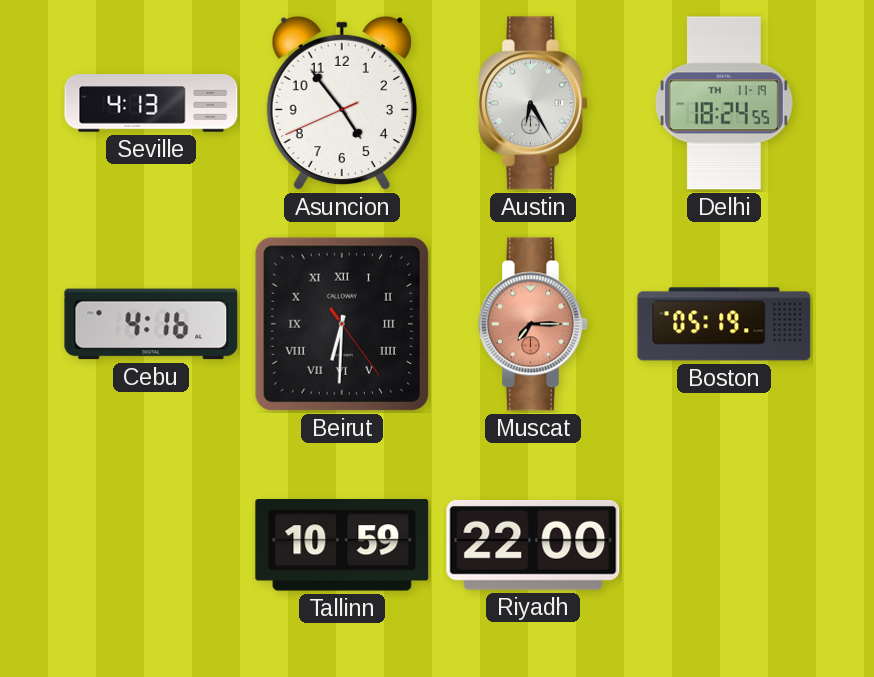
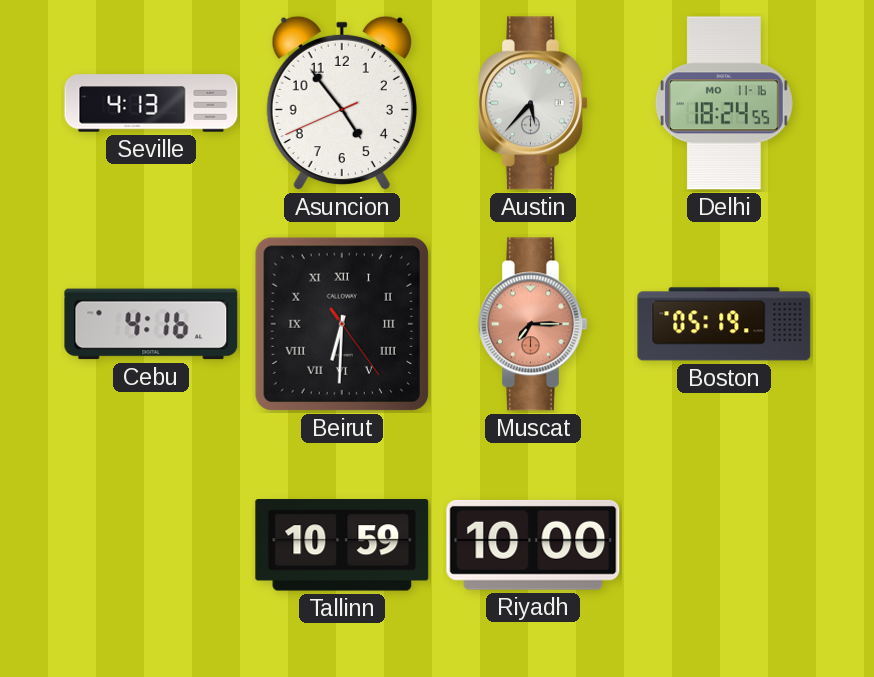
Austin: 6:25 -> 5:37
Delhi date: TH 11-19 -> MO 11-16
Riyadh: 22:00 -> 10:00
